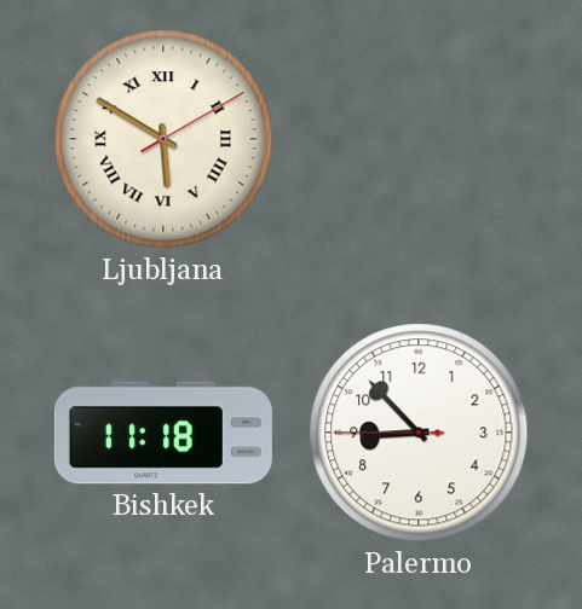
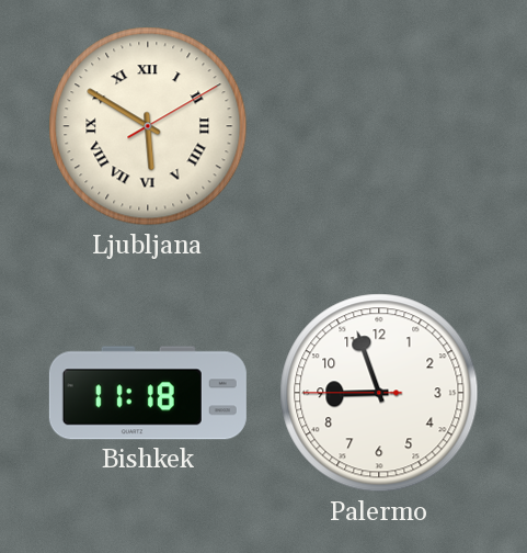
Palermo: 8:52 -> 8:56
